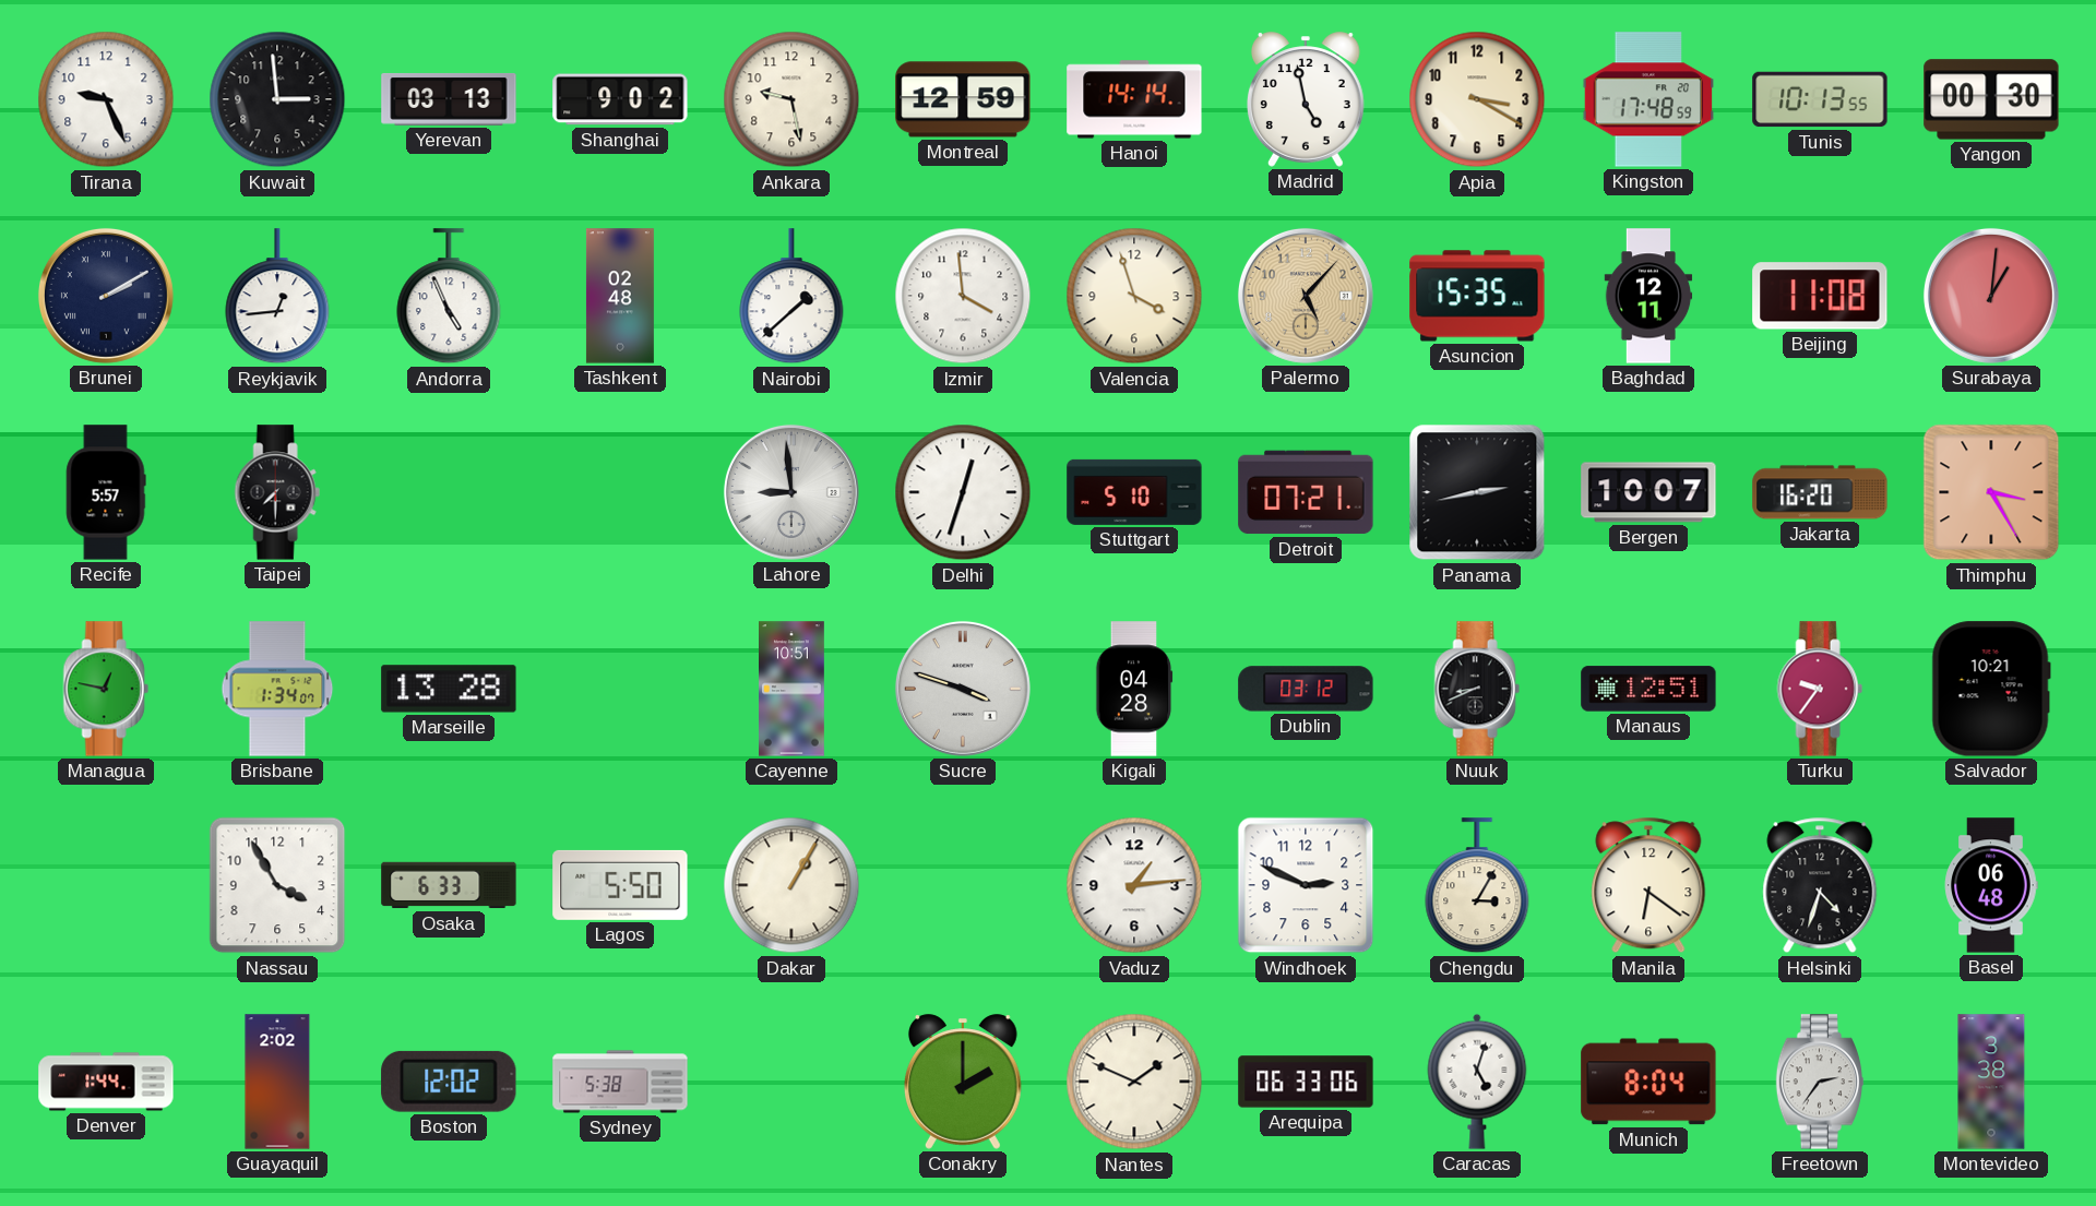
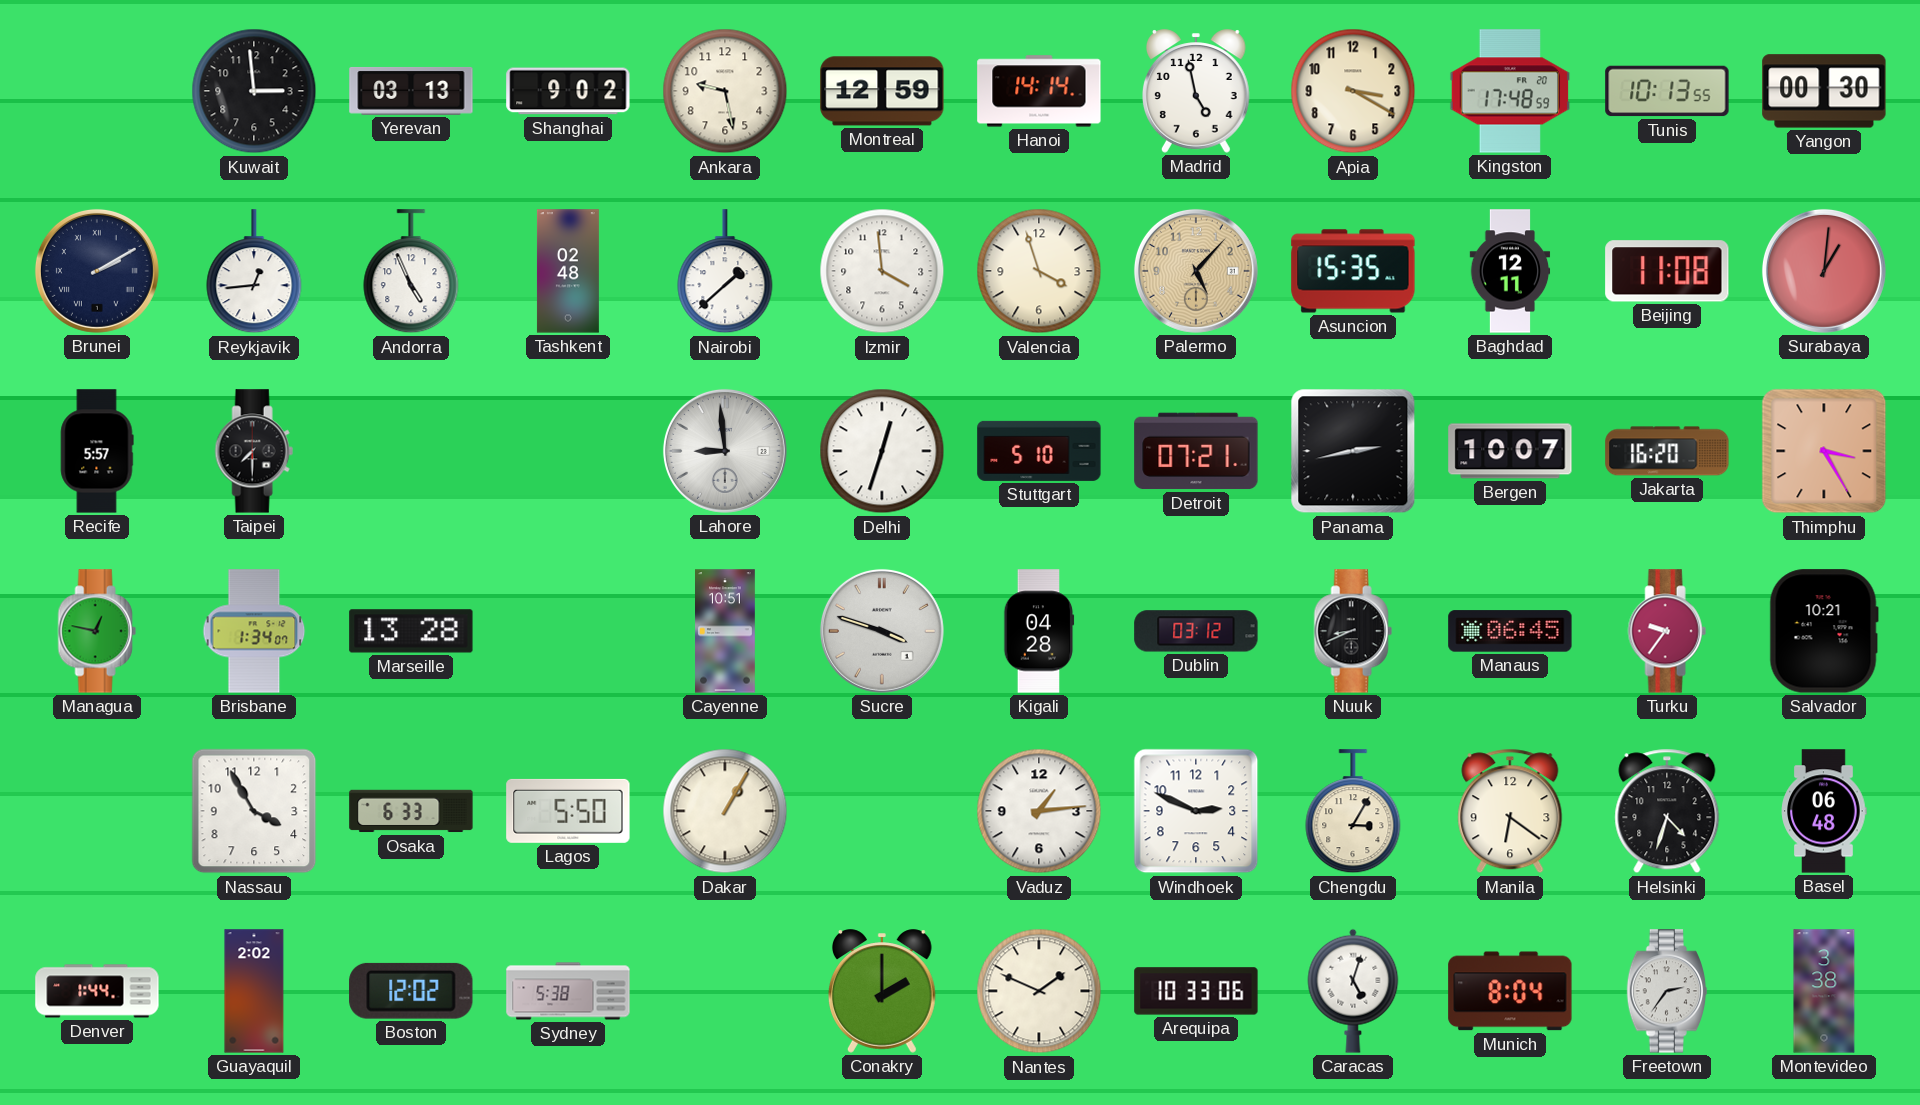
Tirana: 9:26 -> none
Manaus: 12:51 -> 06:45
Arequipa: 06:33 -> 10:33
